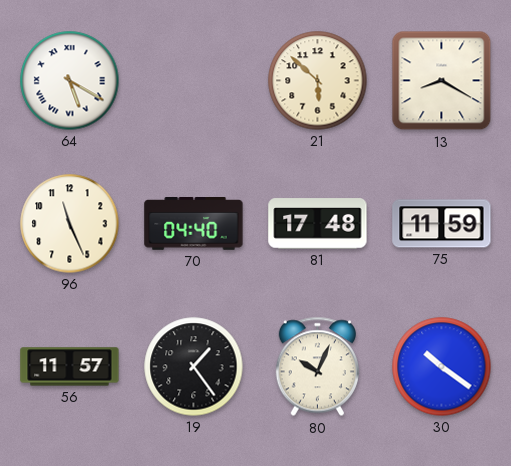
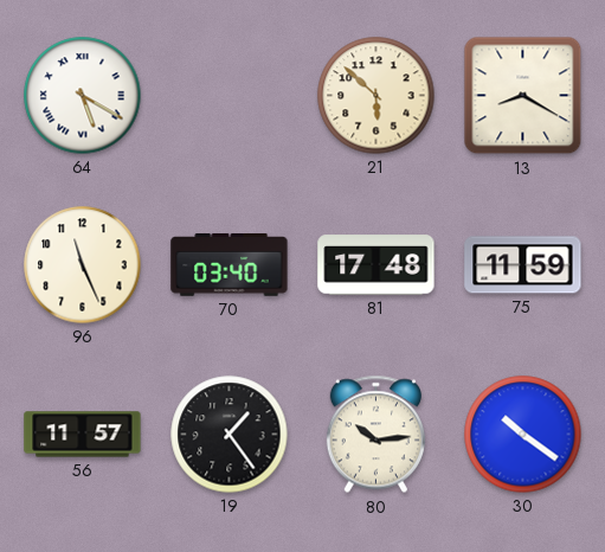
70: 04:40 -> 03:40
80: 10:04 -> 10:14
